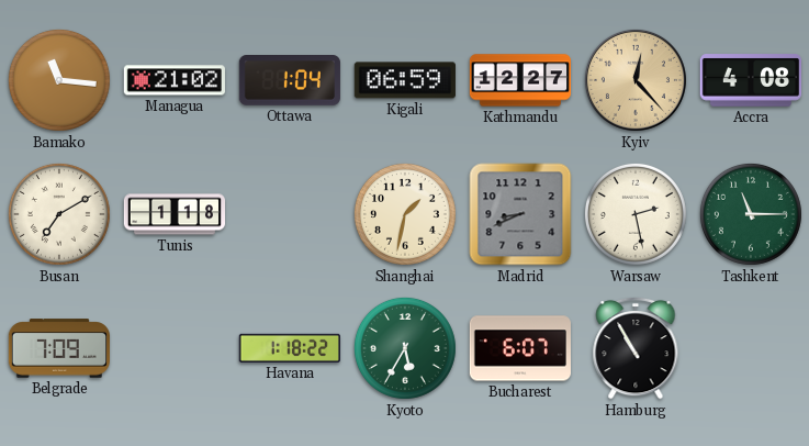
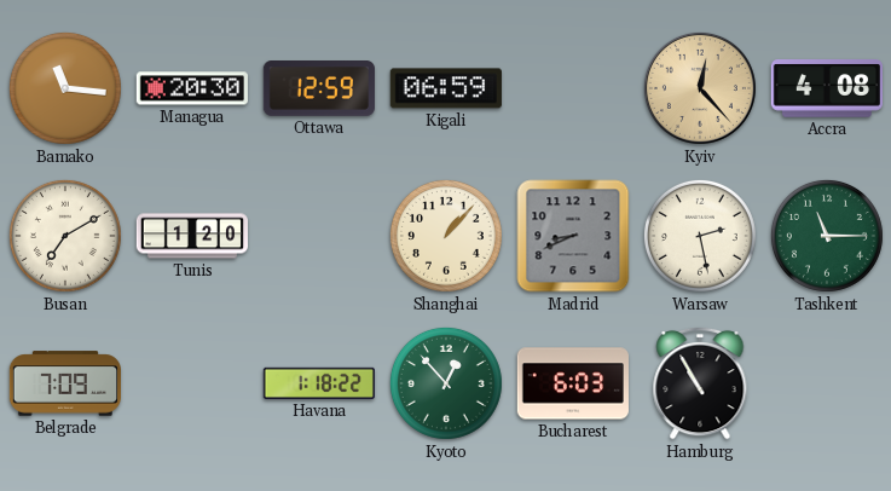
Managua: 21:02 -> 20:30
Ottawa: 1:04 -> 12:59
Kathmandu: 12:27 -> none
Tunis: 1:18 -> 1:20
Shanghai: 1:32 -> 1:07
Kyoto: 5:35 -> 12:53
Bucharest: 6:07 -> 6:03
